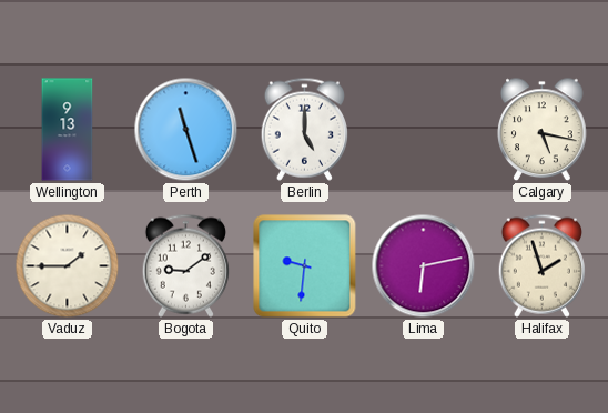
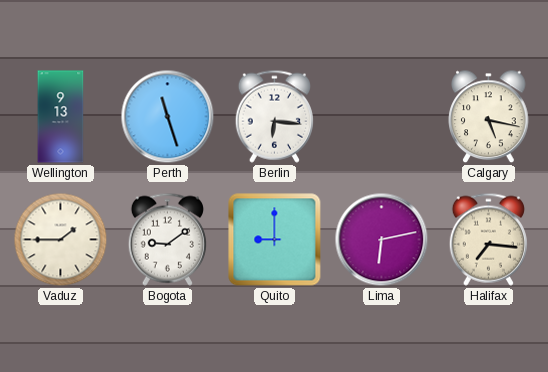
Berlin: 5:00 -> 6:16
Quito: 9:31 -> 9:00
Halifax: 1:57 -> 7:16
